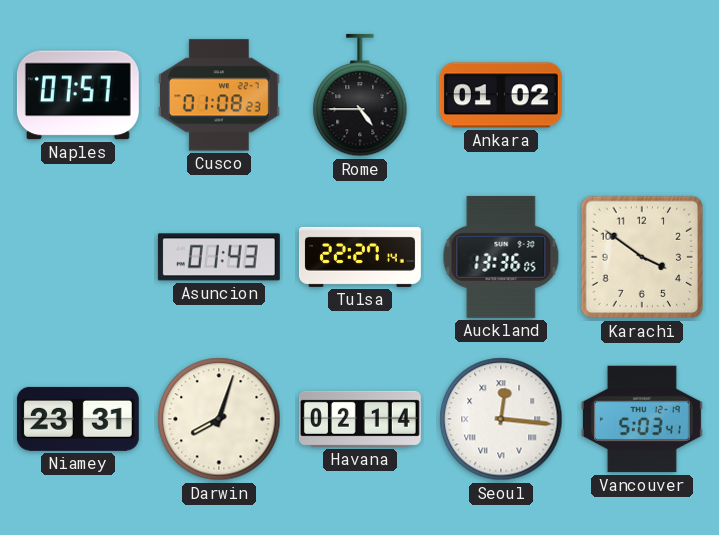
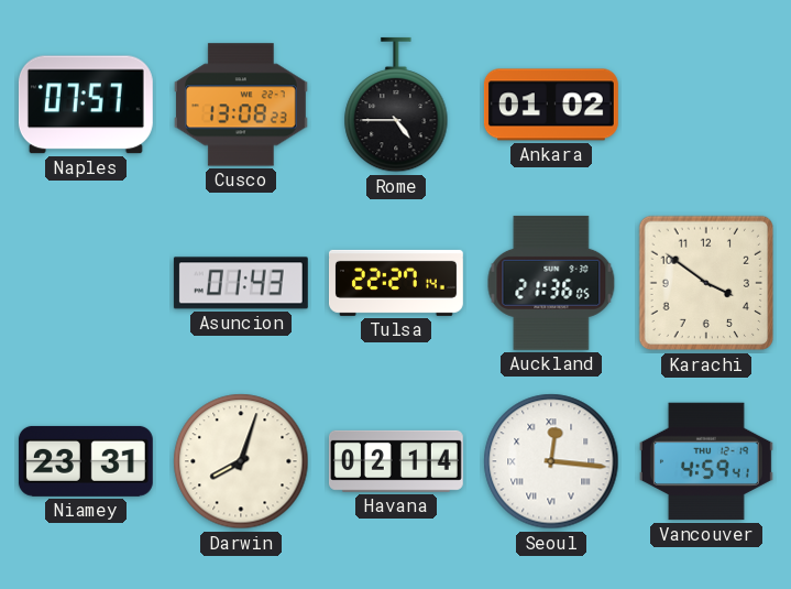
Cusco: 01:08 -> 13:08
Auckland: 13:36 -> 21:36
Vancouver: 5:03 -> 4:59
